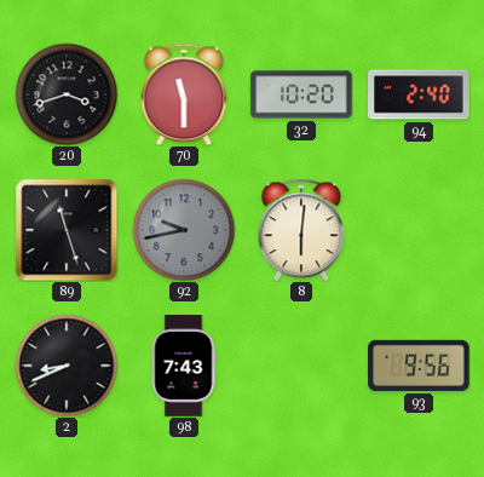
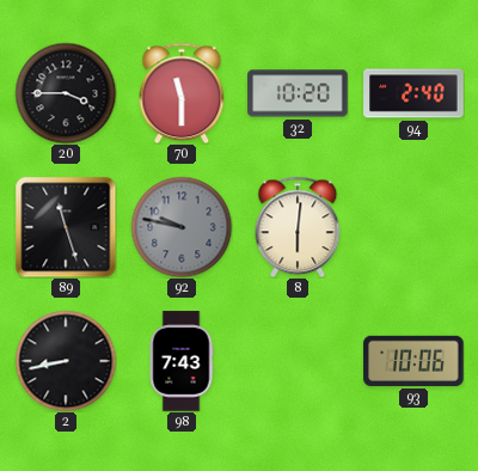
20: 3:42 -> 3:45
92: 9:43 -> 9:47
2: 8:41 -> 8:43
93: 9:56 -> 10:06
